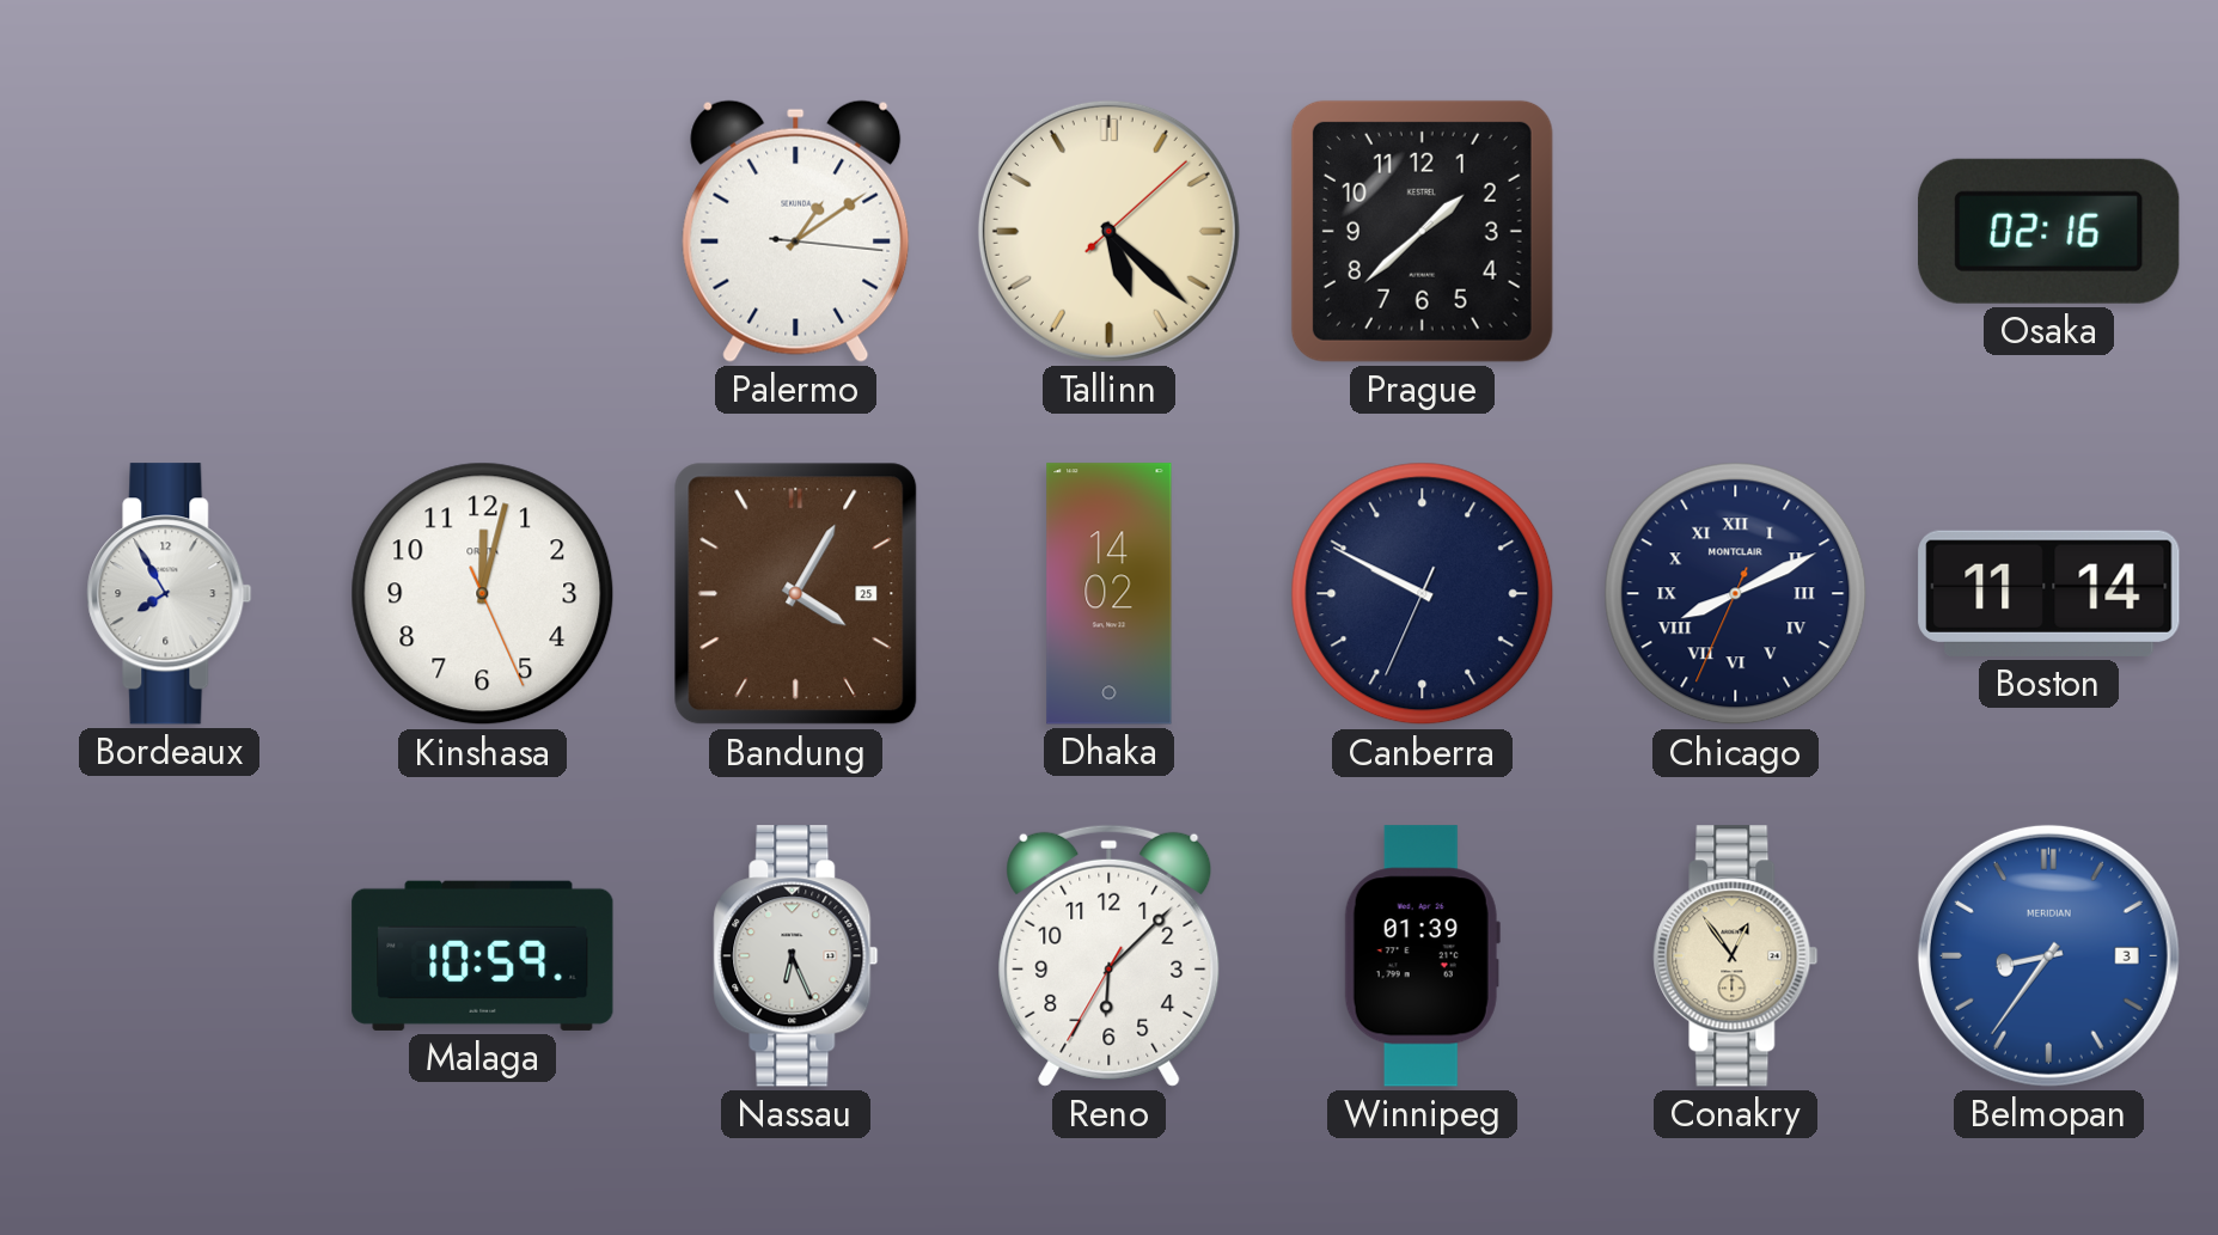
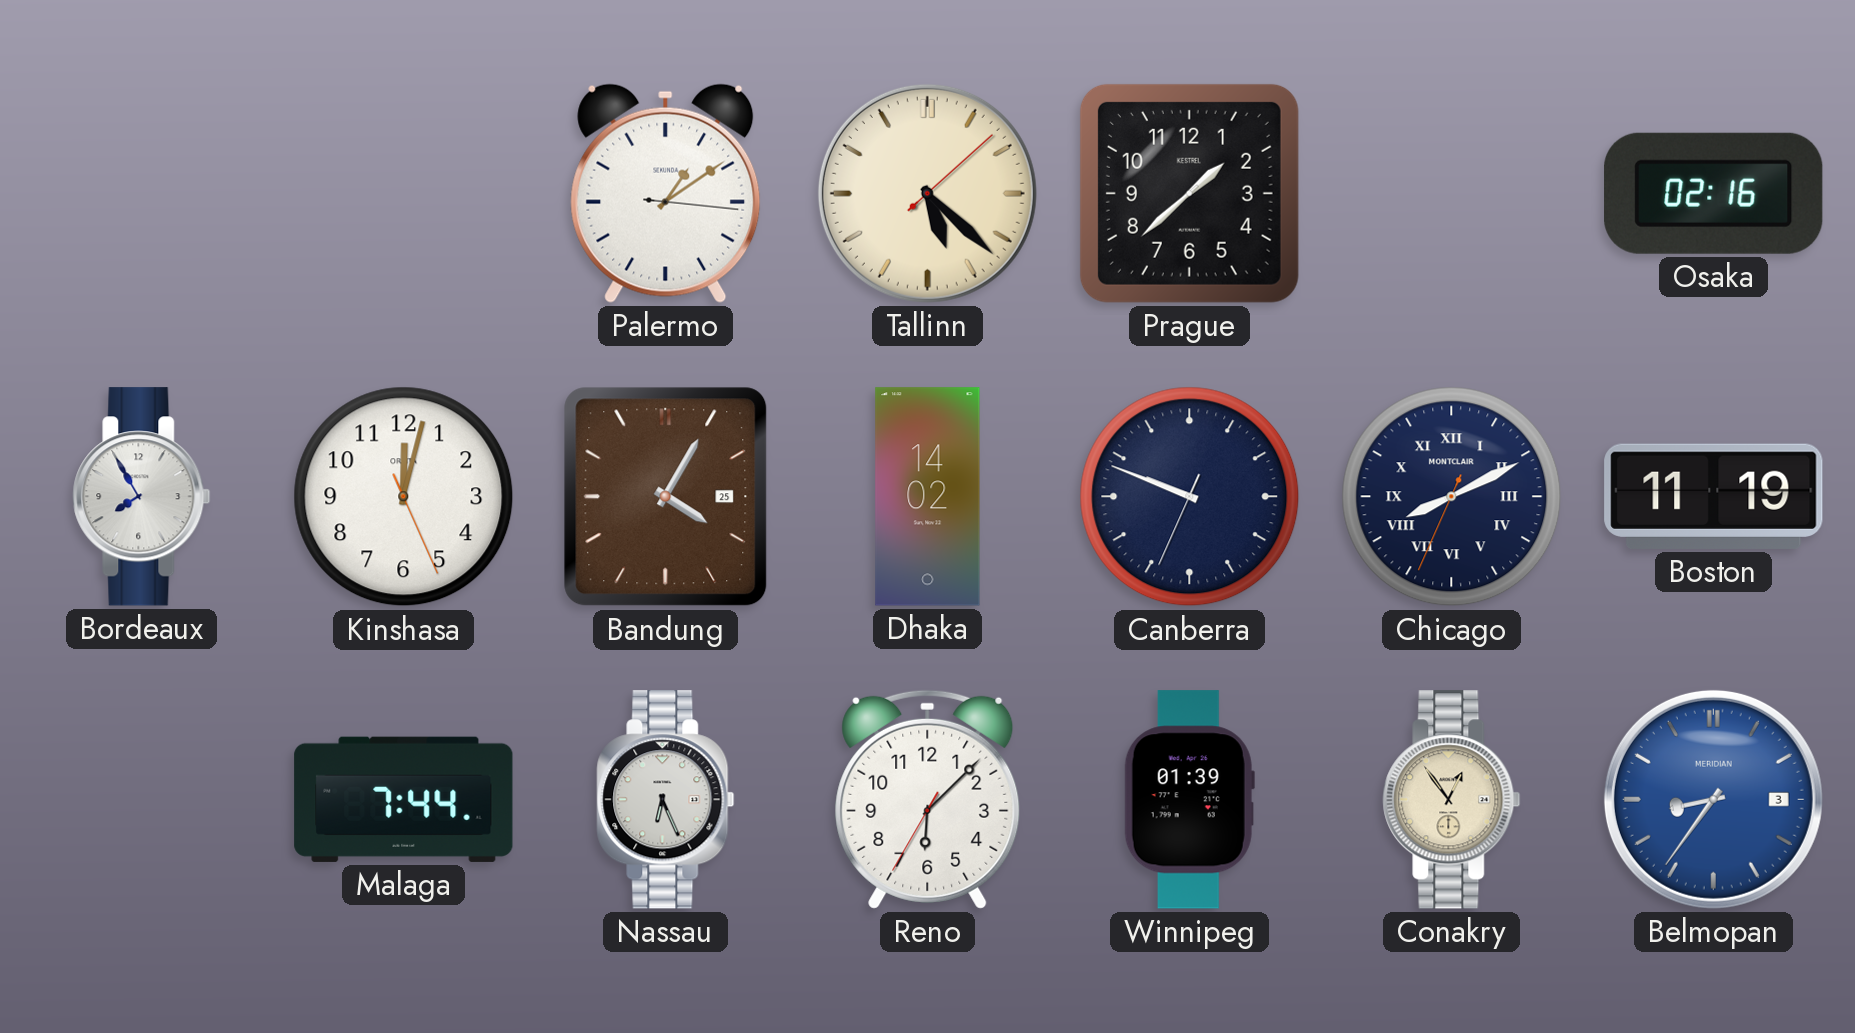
Canberra: 9:49 -> 9:48
Boston: 11:14 -> 11:19
Malaga: 10:59 -> 7:44
